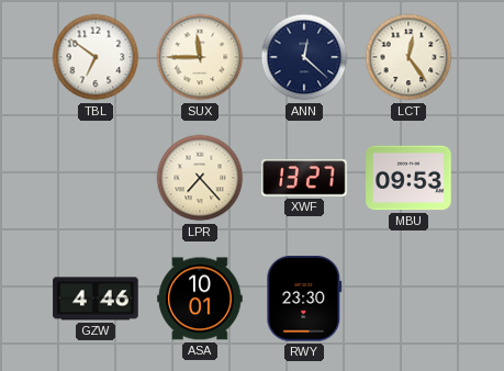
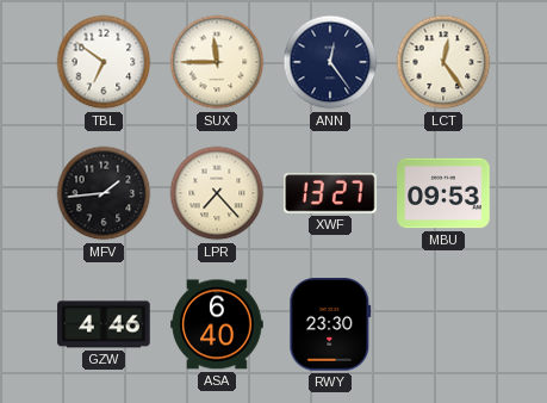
ANN: 12:22 -> 12:24
MFV: none -> 1:44
ASA: 10:01 -> 6:40
